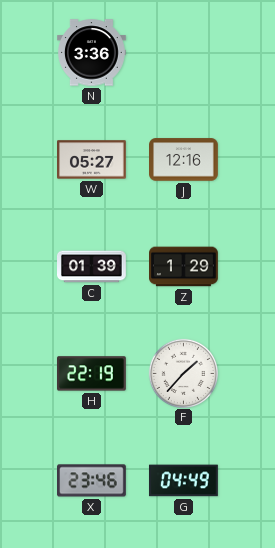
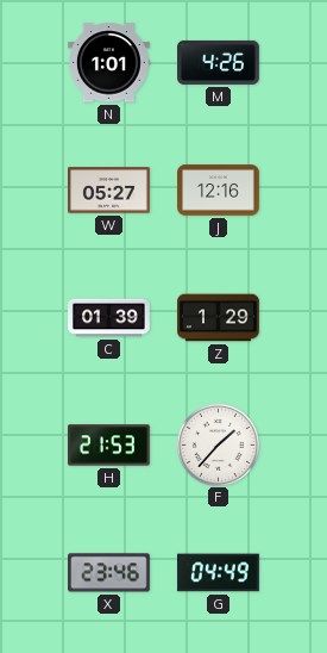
N: 3:36 -> 1:01
M: none -> 4:26
H: 22:19 -> 21:53
